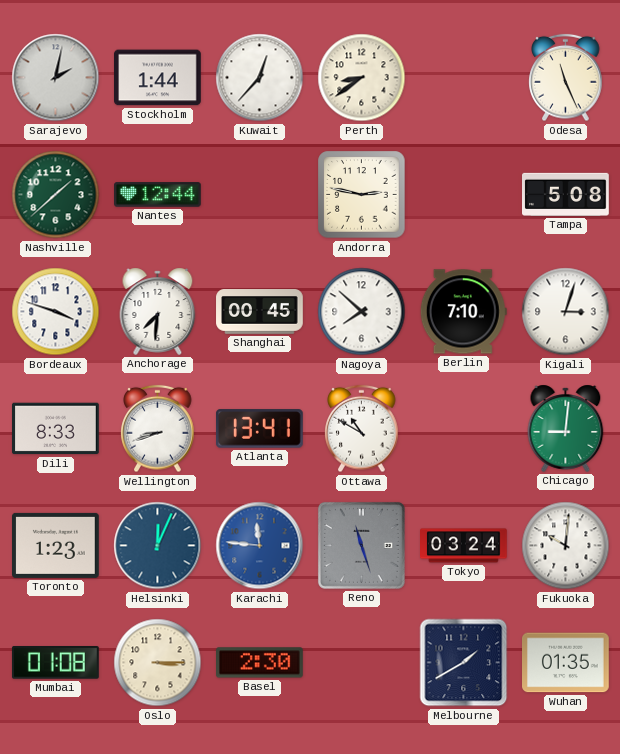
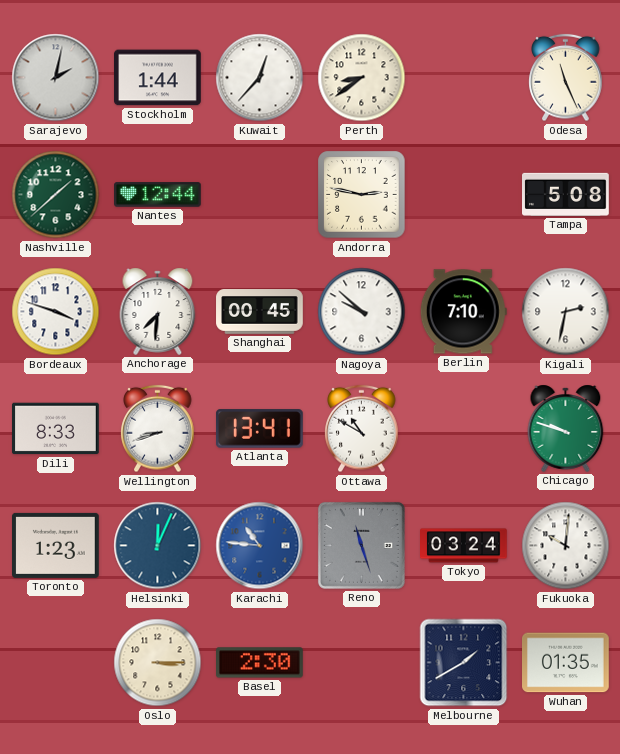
Nagoya: 7:52 -> 9:52
Kigali: 3:03 -> 2:32
Chicago: 9:01 -> 9:48
Karachi: 11:46 -> 10:46
Mumbai: 01:08 -> none
